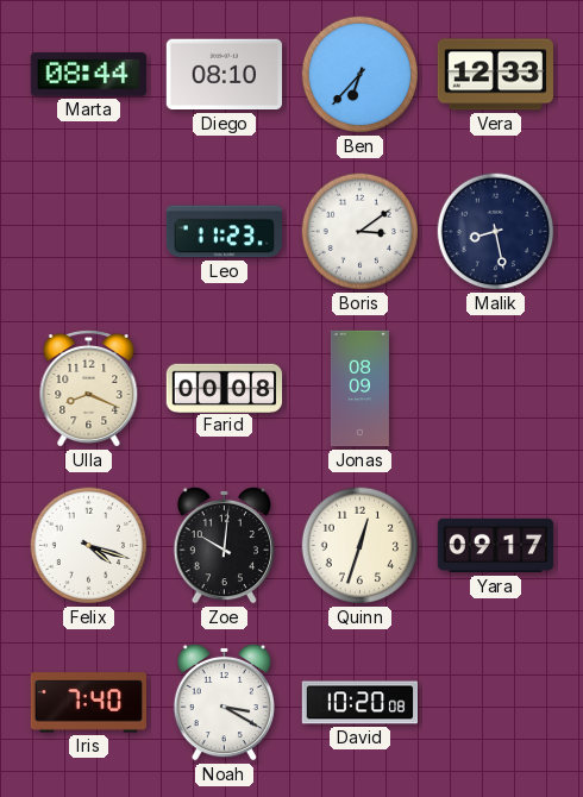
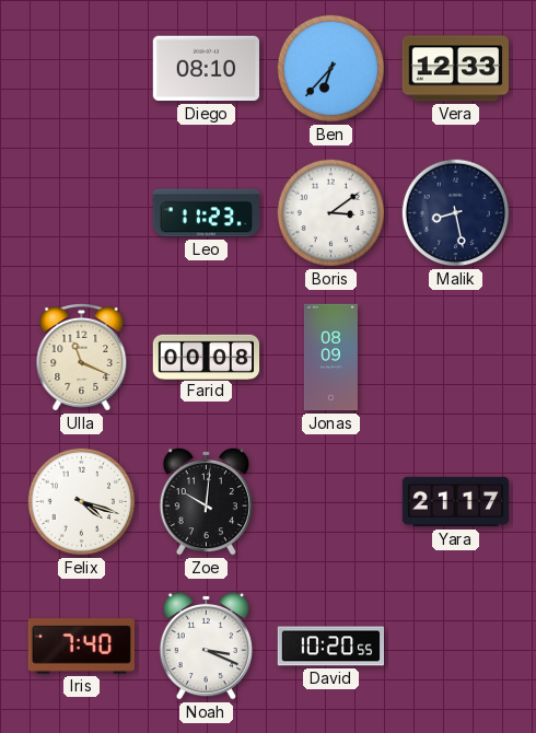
Marta: 08:44 -> none
Ulla: 8:19 -> 11:19
Quinn: 12:33 -> none
Yara: 09:17 -> 21:17
Noah: 3:20 -> 3:19
David: 10:20:08 -> 10:20:55
